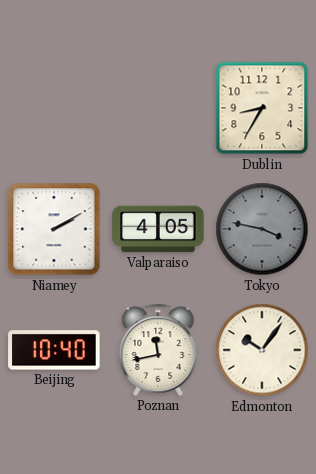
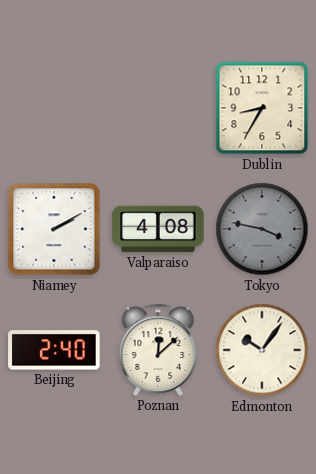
Valparaiso: 4:05 -> 4:08
Beijing: 10:40 -> 2:40
Poznan: 11:43 -> 12:08
